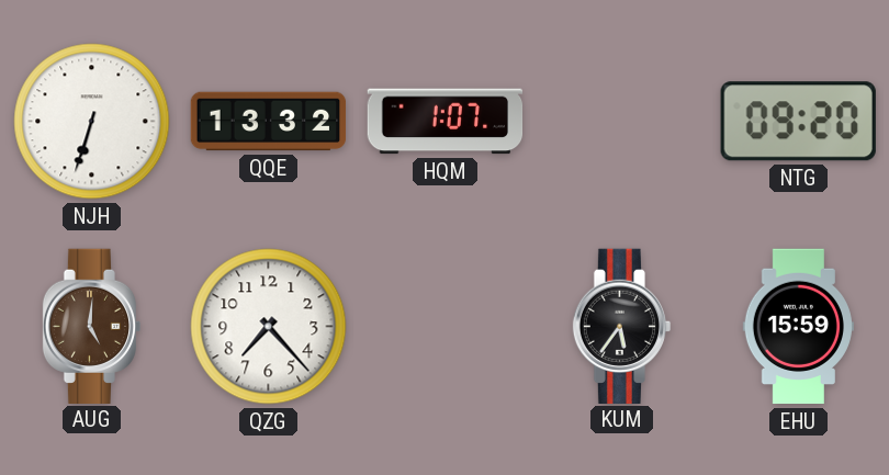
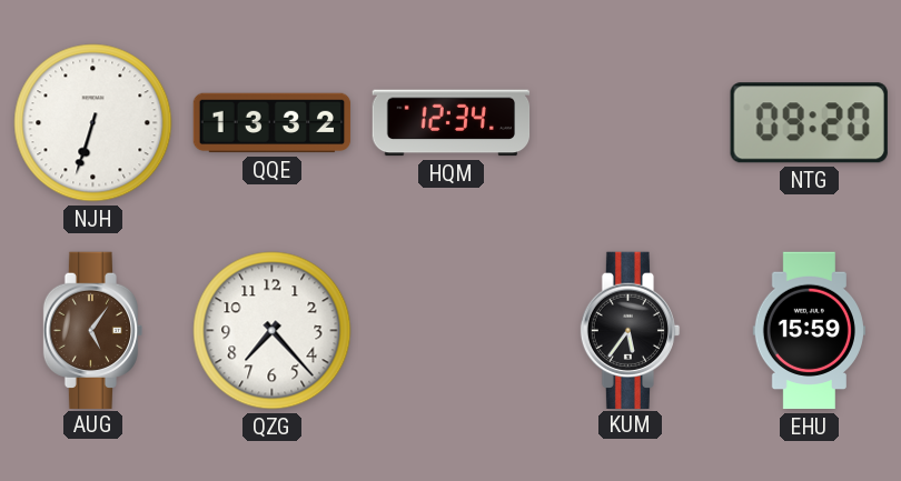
HQM: 1:07 -> 12:34
AUG: 5:01 -> 5:06
